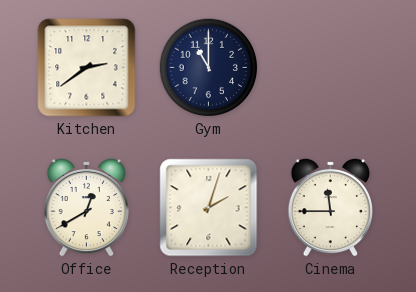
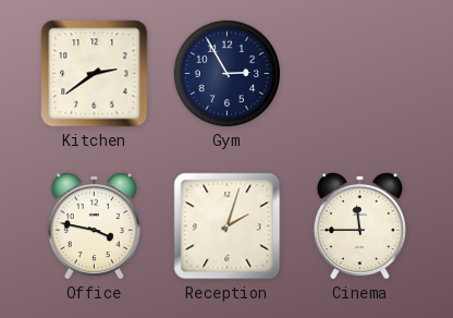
Gym: 11:00 -> 2:55
Office: 12:40 -> 3:47
